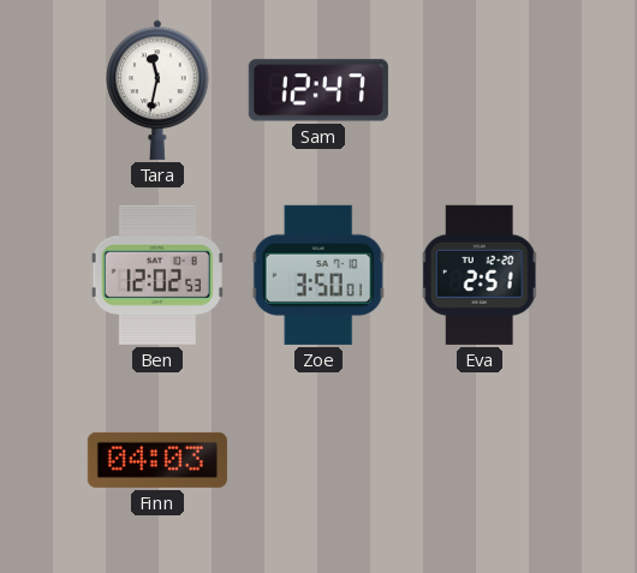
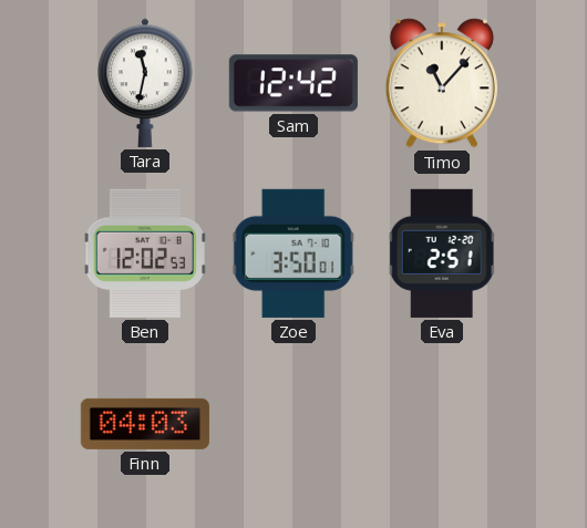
Sam: 12:47 -> 12:42
Timo: none -> 11:07
